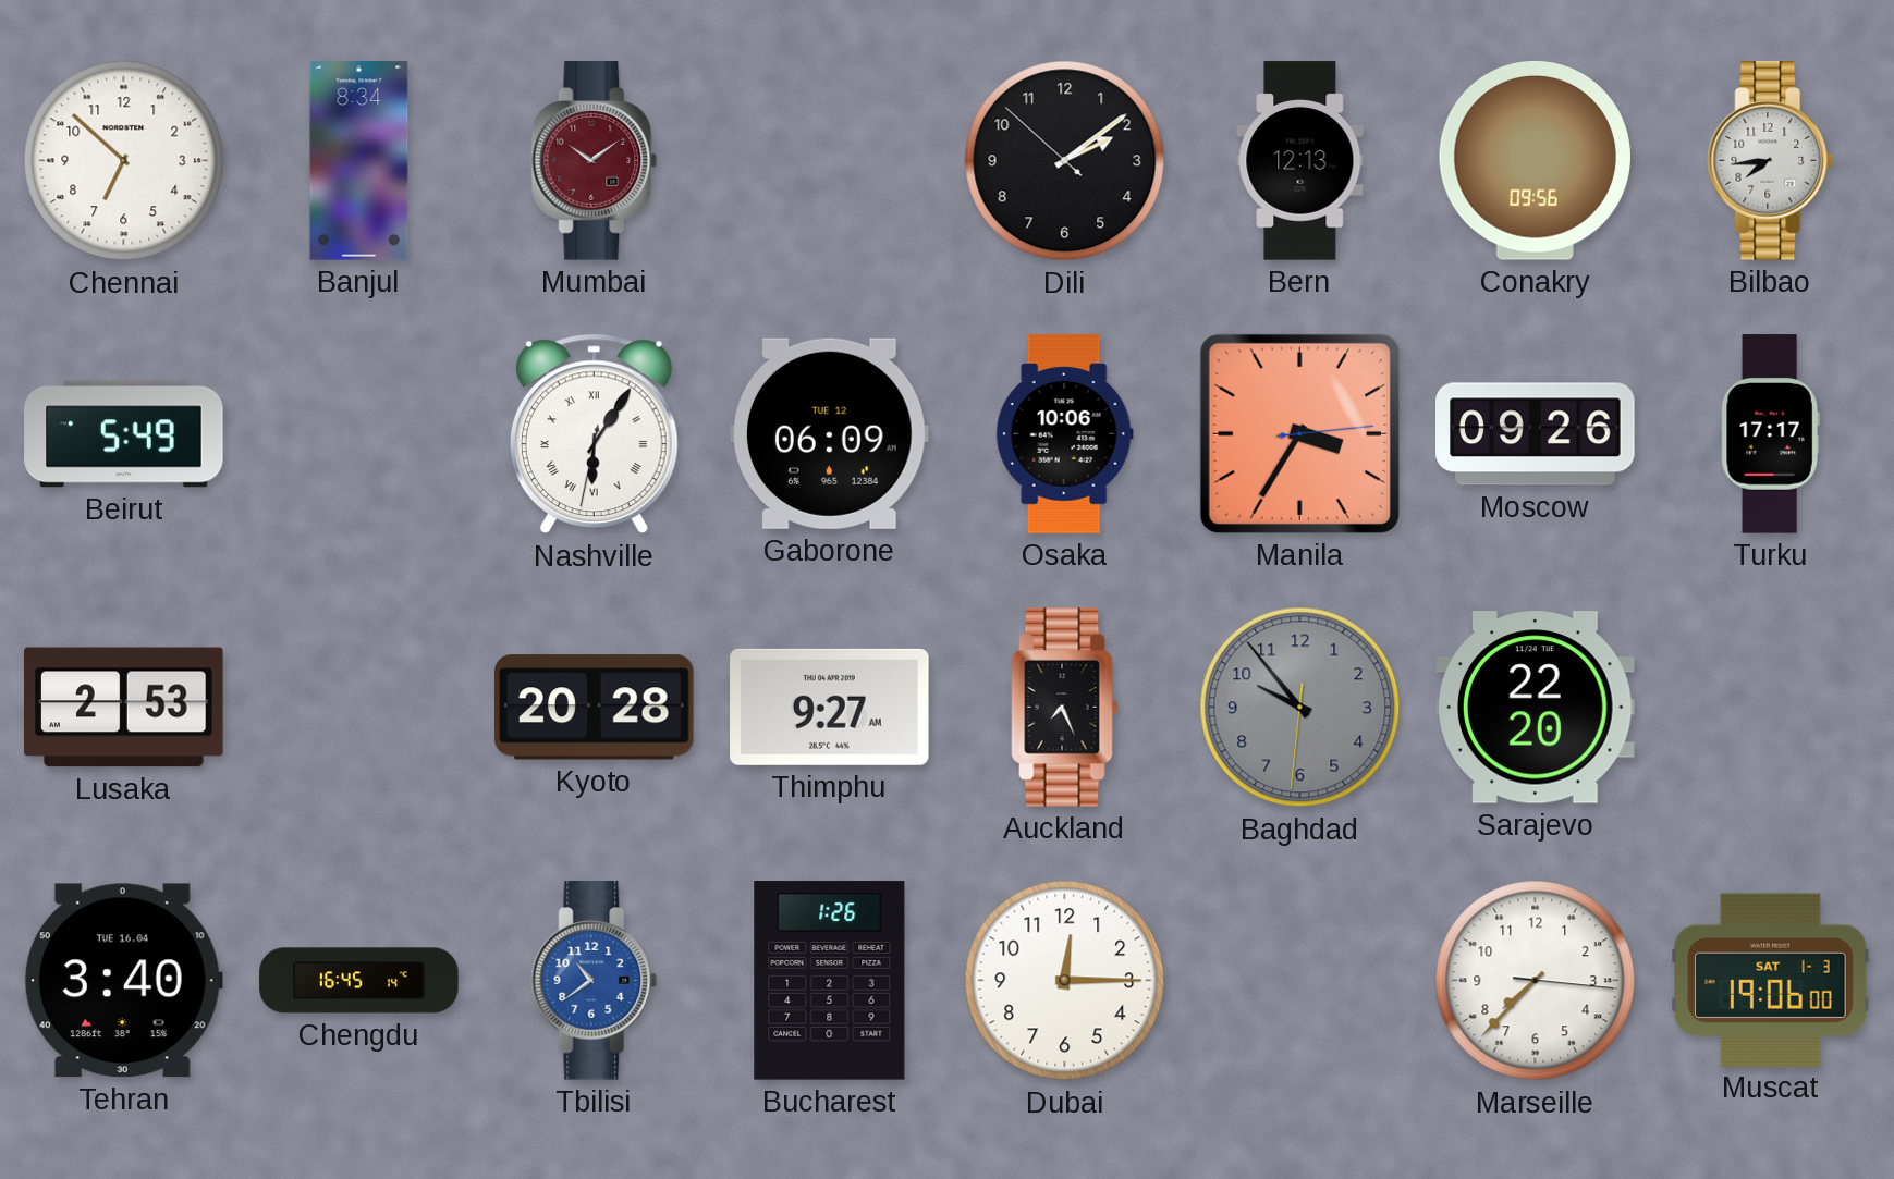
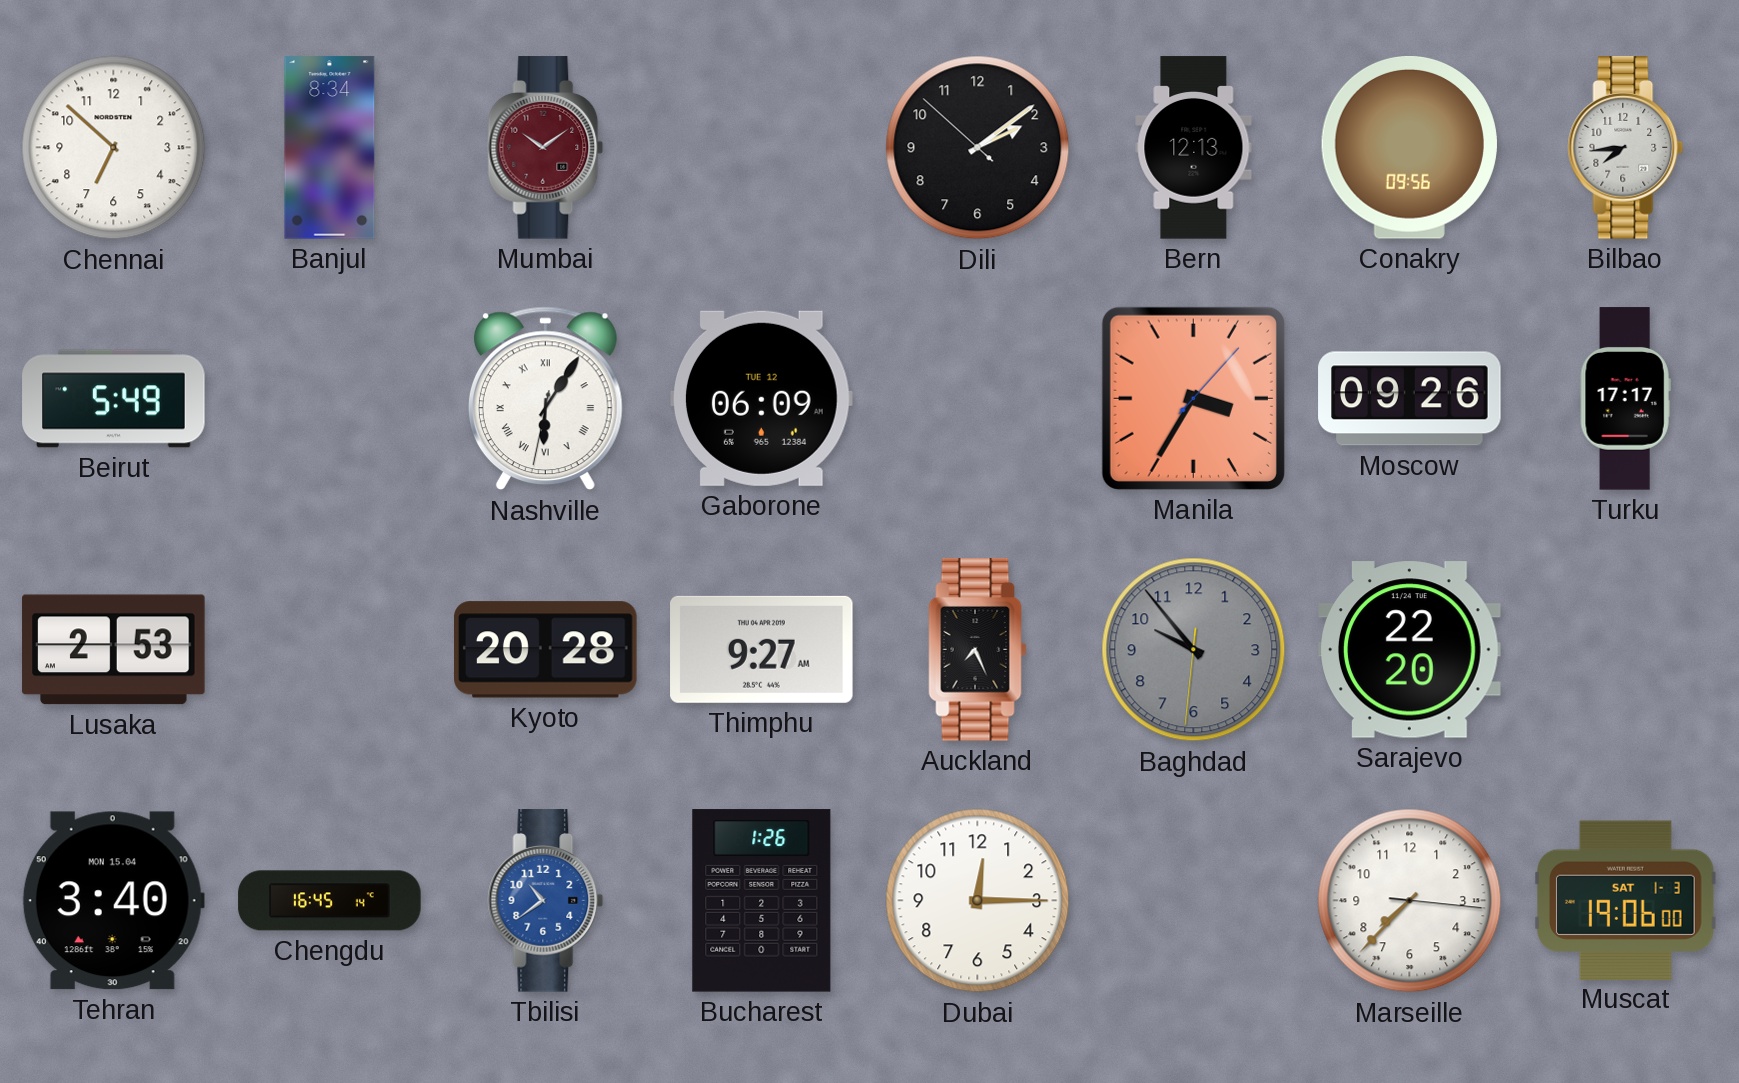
Osaka: 10:06 -> none
Manila: 3:35:14 -> 3:35:07
Tehran date: TUE 16.04 -> MON 15.04
